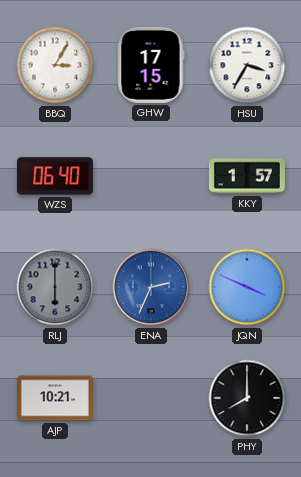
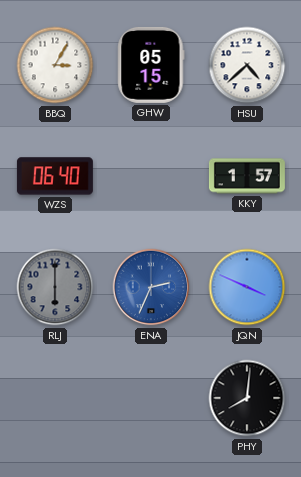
GHW: 17:15 -> 05:15
HSU: 3:35 -> 4:38
AJP: 10:21 -> none
PHY: 8:00 -> 8:01
